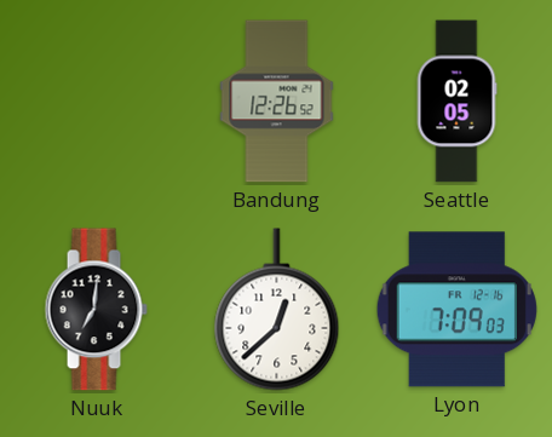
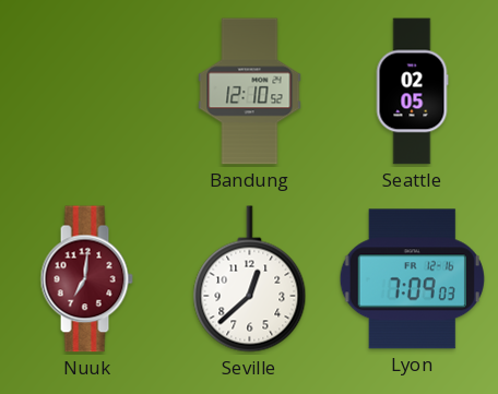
Bandung: 12:26 -> 12:10
Nuuk dial: black -> burgundy
